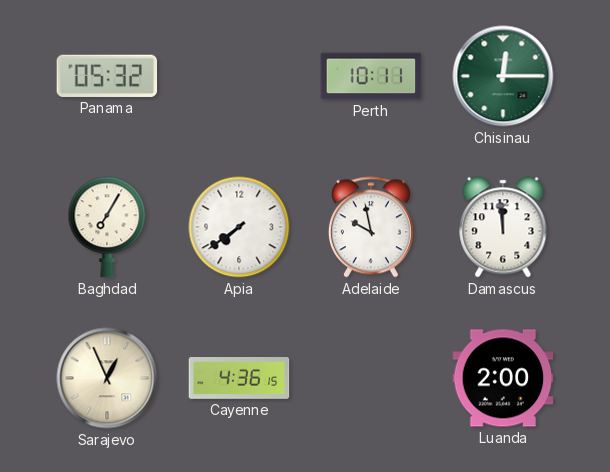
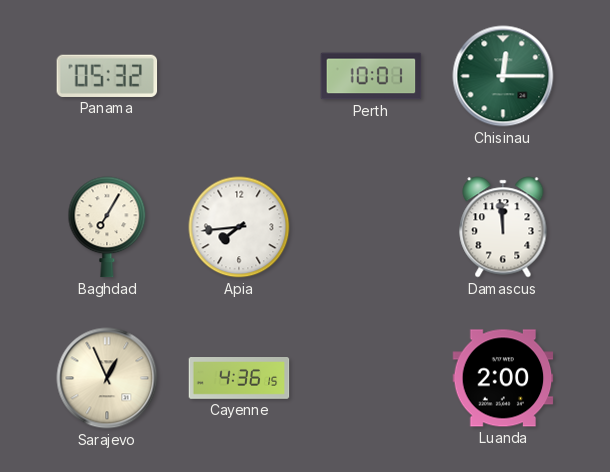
Perth: 10:11 -> 10:01
Apia: 7:39 -> 7:44
Adelaide: 9:58 -> none
